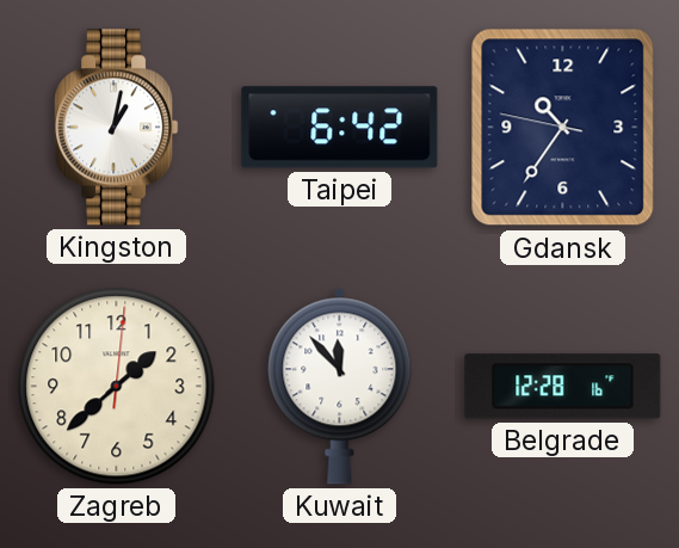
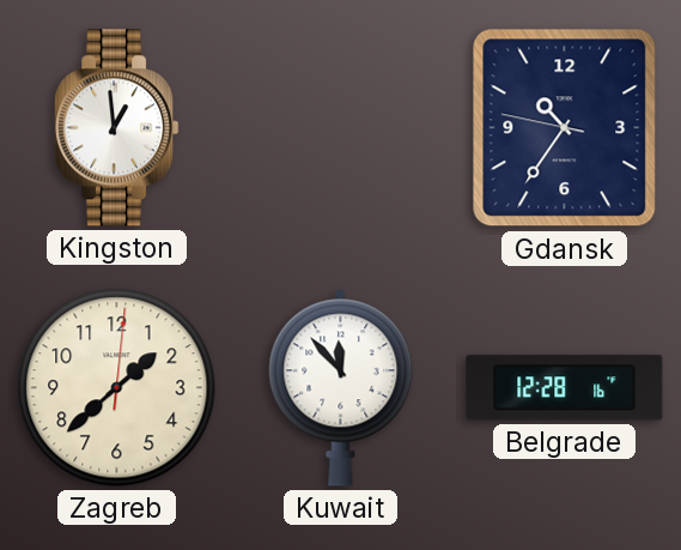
Kingston: 1:02 -> 12:59
Taipei: 6:42 -> none
